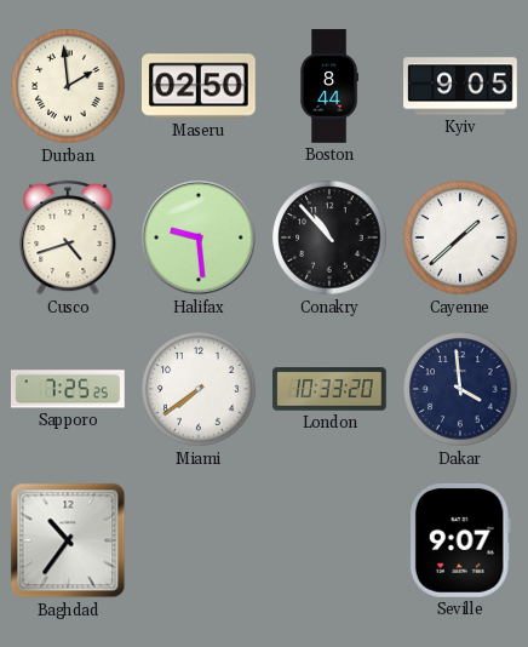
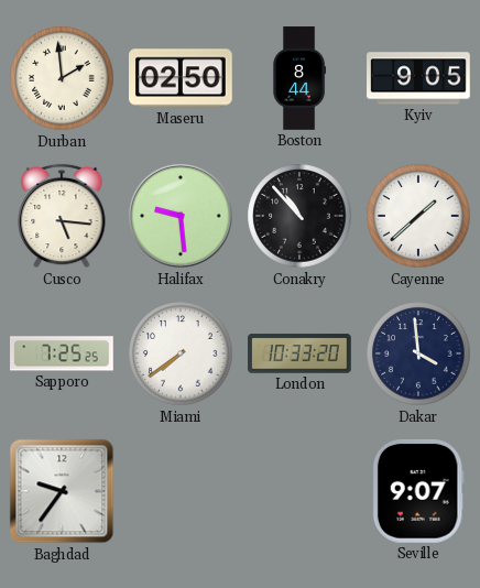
Cusco: 4:42 -> 5:16
Baghdad: 10:36 -> 9:36
